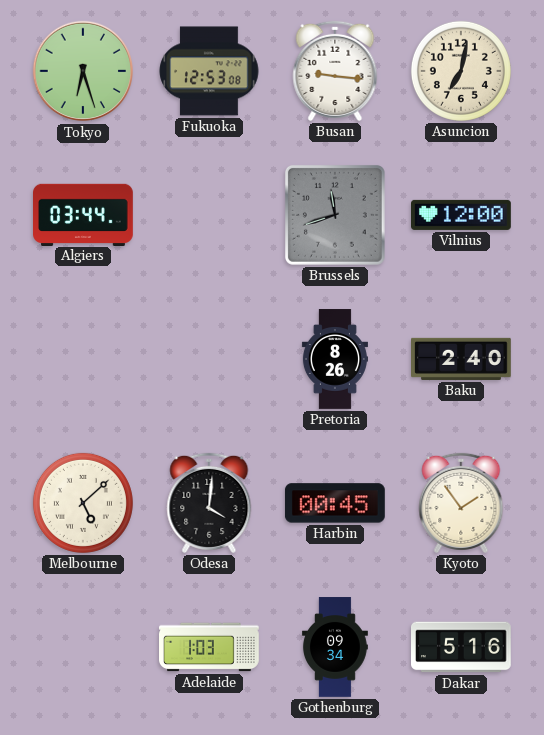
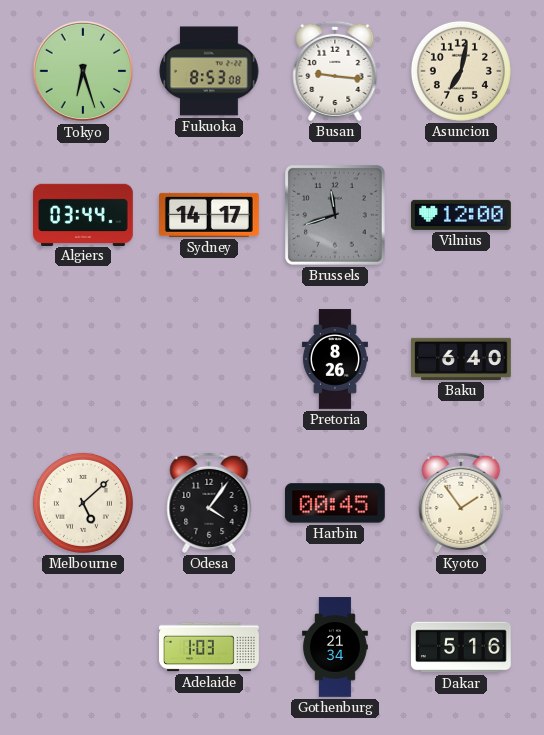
Fukuoka: 12:53 -> 8:53
Sydney: none -> 14:17
Baku: 2:40 -> 6:40
Odesa: 4:01 -> 4:06
Gothenburg: 09:34 -> 21:34
